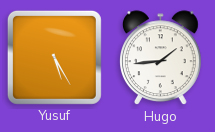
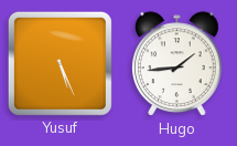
Yusuf: 5:25 -> 5:26
